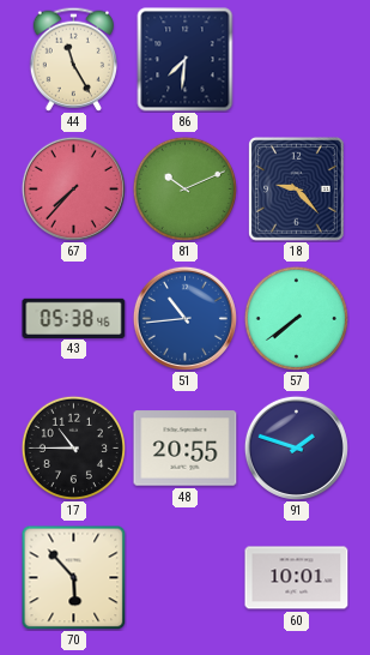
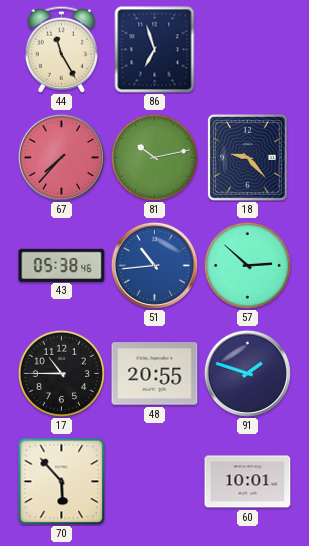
86: 7:31 -> 6:57
81: 10:11 -> 10:13
57: 7:39 -> 2:52
